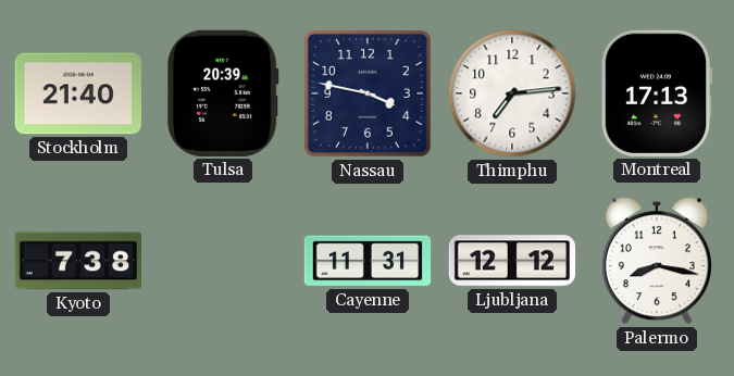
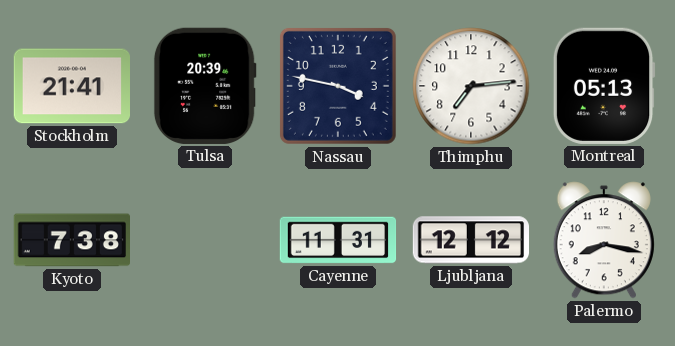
Stockholm: 21:40 -> 21:41
Montreal: 17:13 -> 05:13
